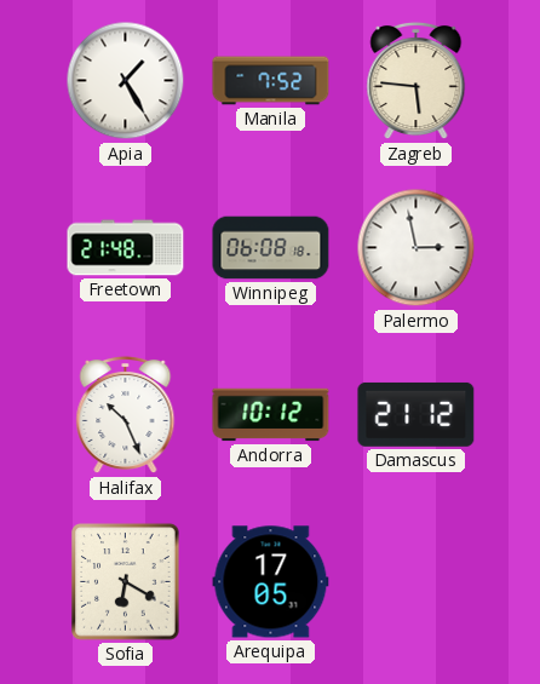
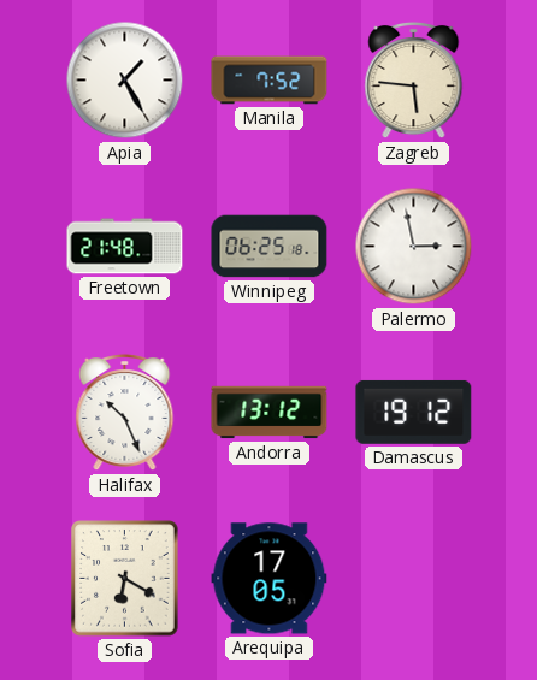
Winnipeg: 06:08 -> 06:25
Andorra: 10:12 -> 13:12
Damascus: 21:12 -> 19:12
